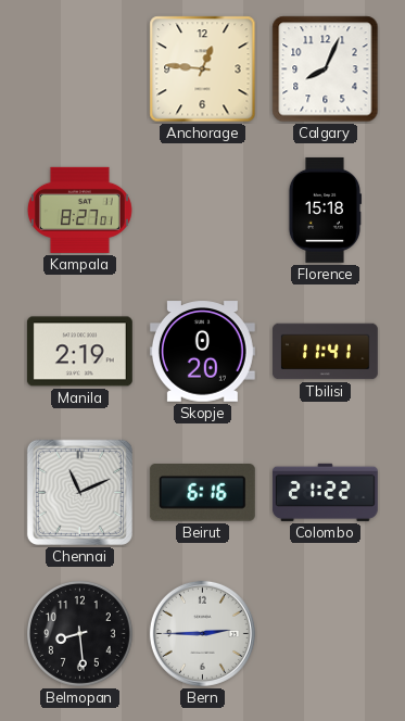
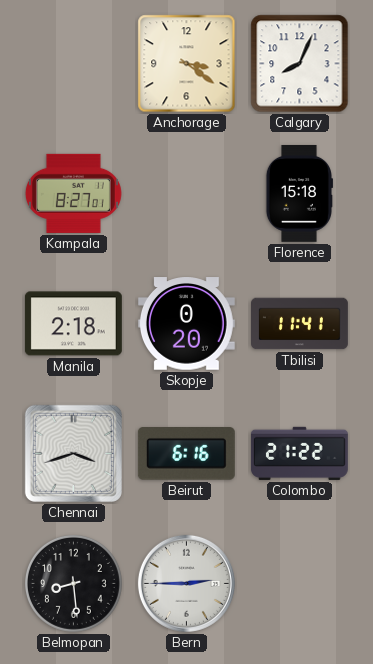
Anchorage: 12:46 -> 3:21
Manila: 2:19 -> 2:18
Chennai: 11:11 -> 3:42
